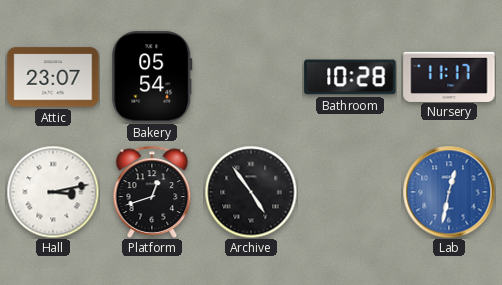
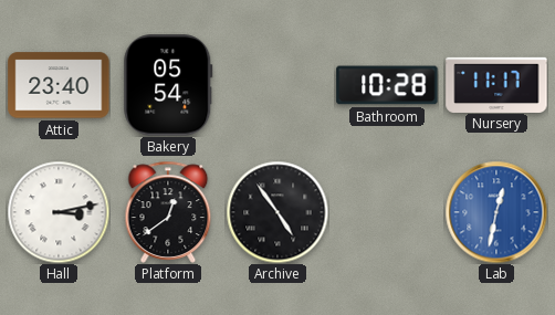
Attic: 23:07 -> 23:40
Platform: 12:42 -> 12:39
